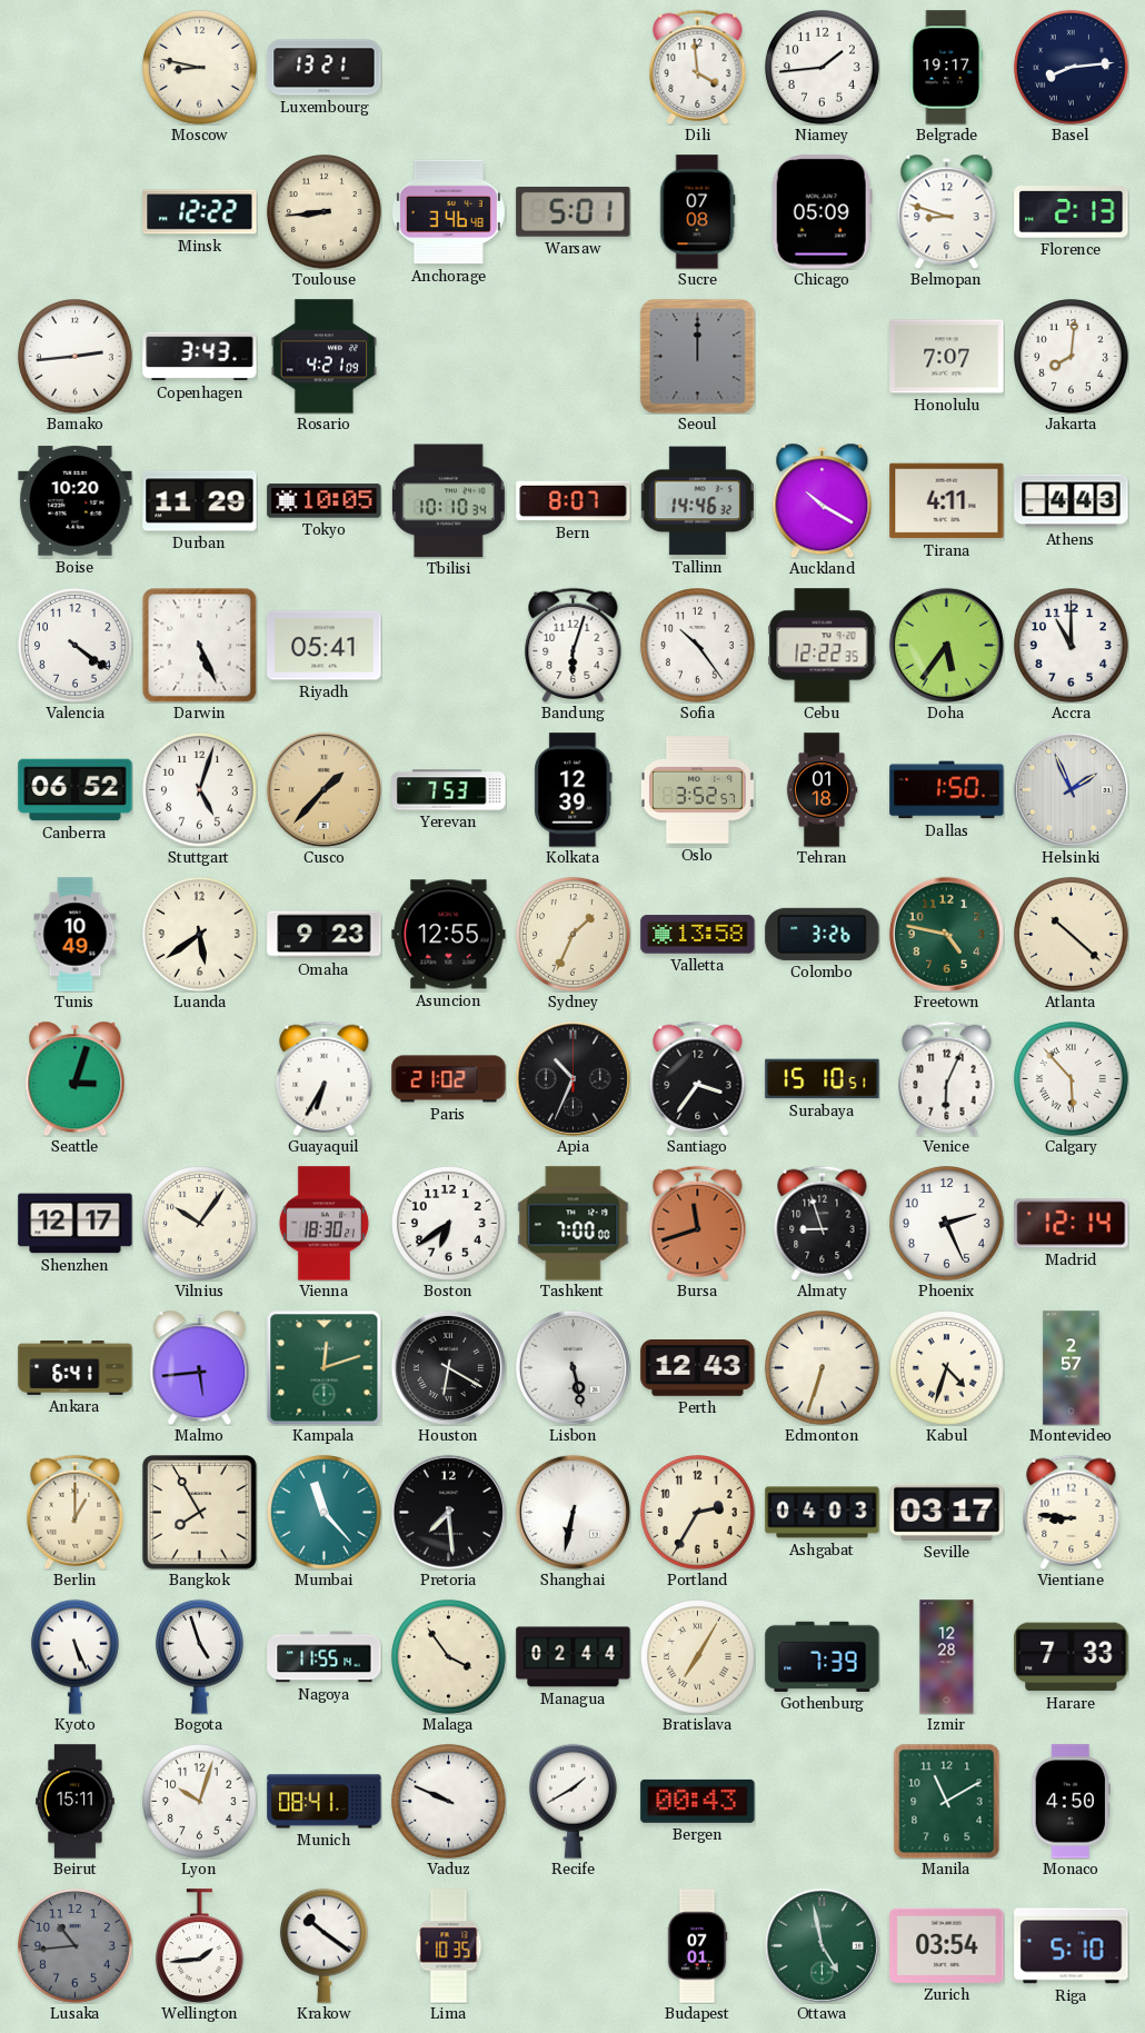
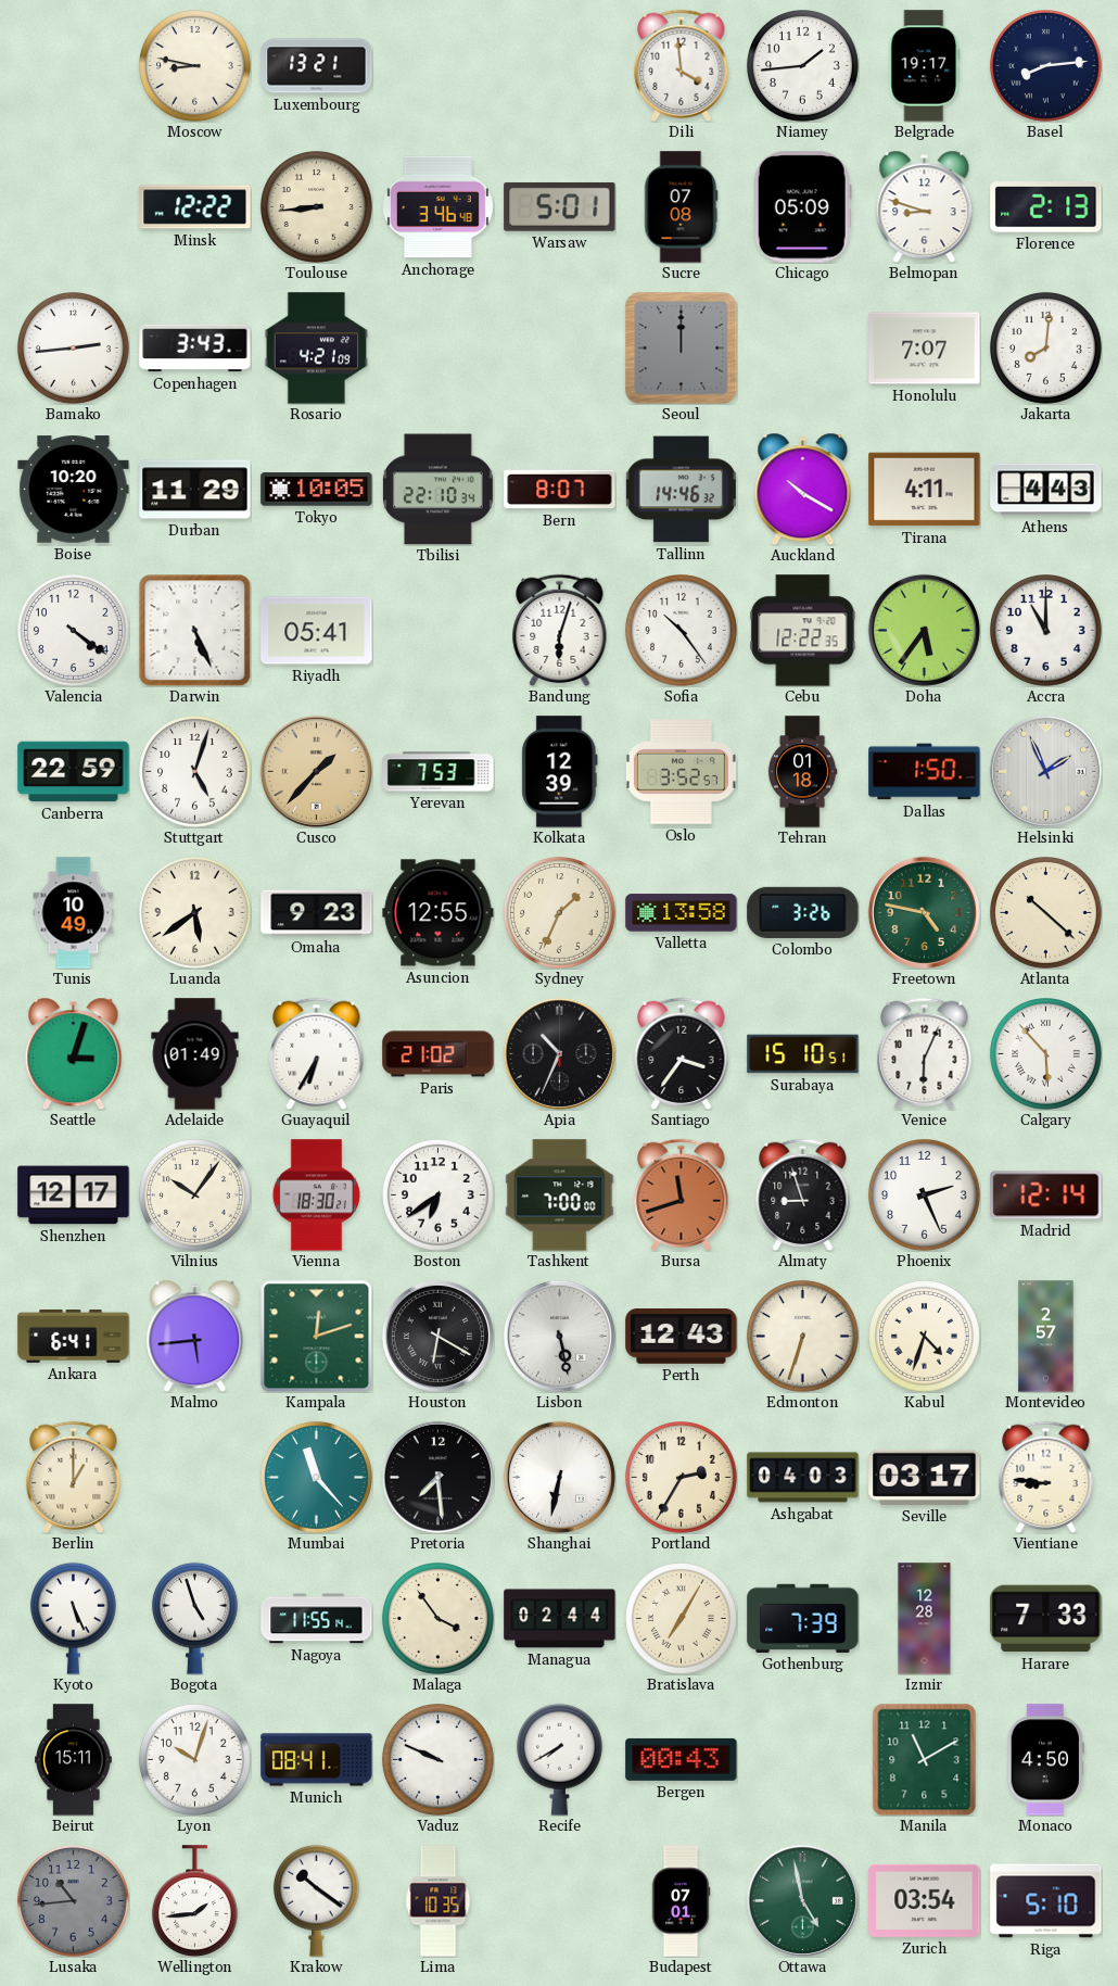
Tbilisi: 10:10 -> 22:10
Canberra: 06:52 -> 22:59
Adelaide: none -> 01:49
Bangkok: 7:55 -> none
Recife: 1:40 -> 7:40
